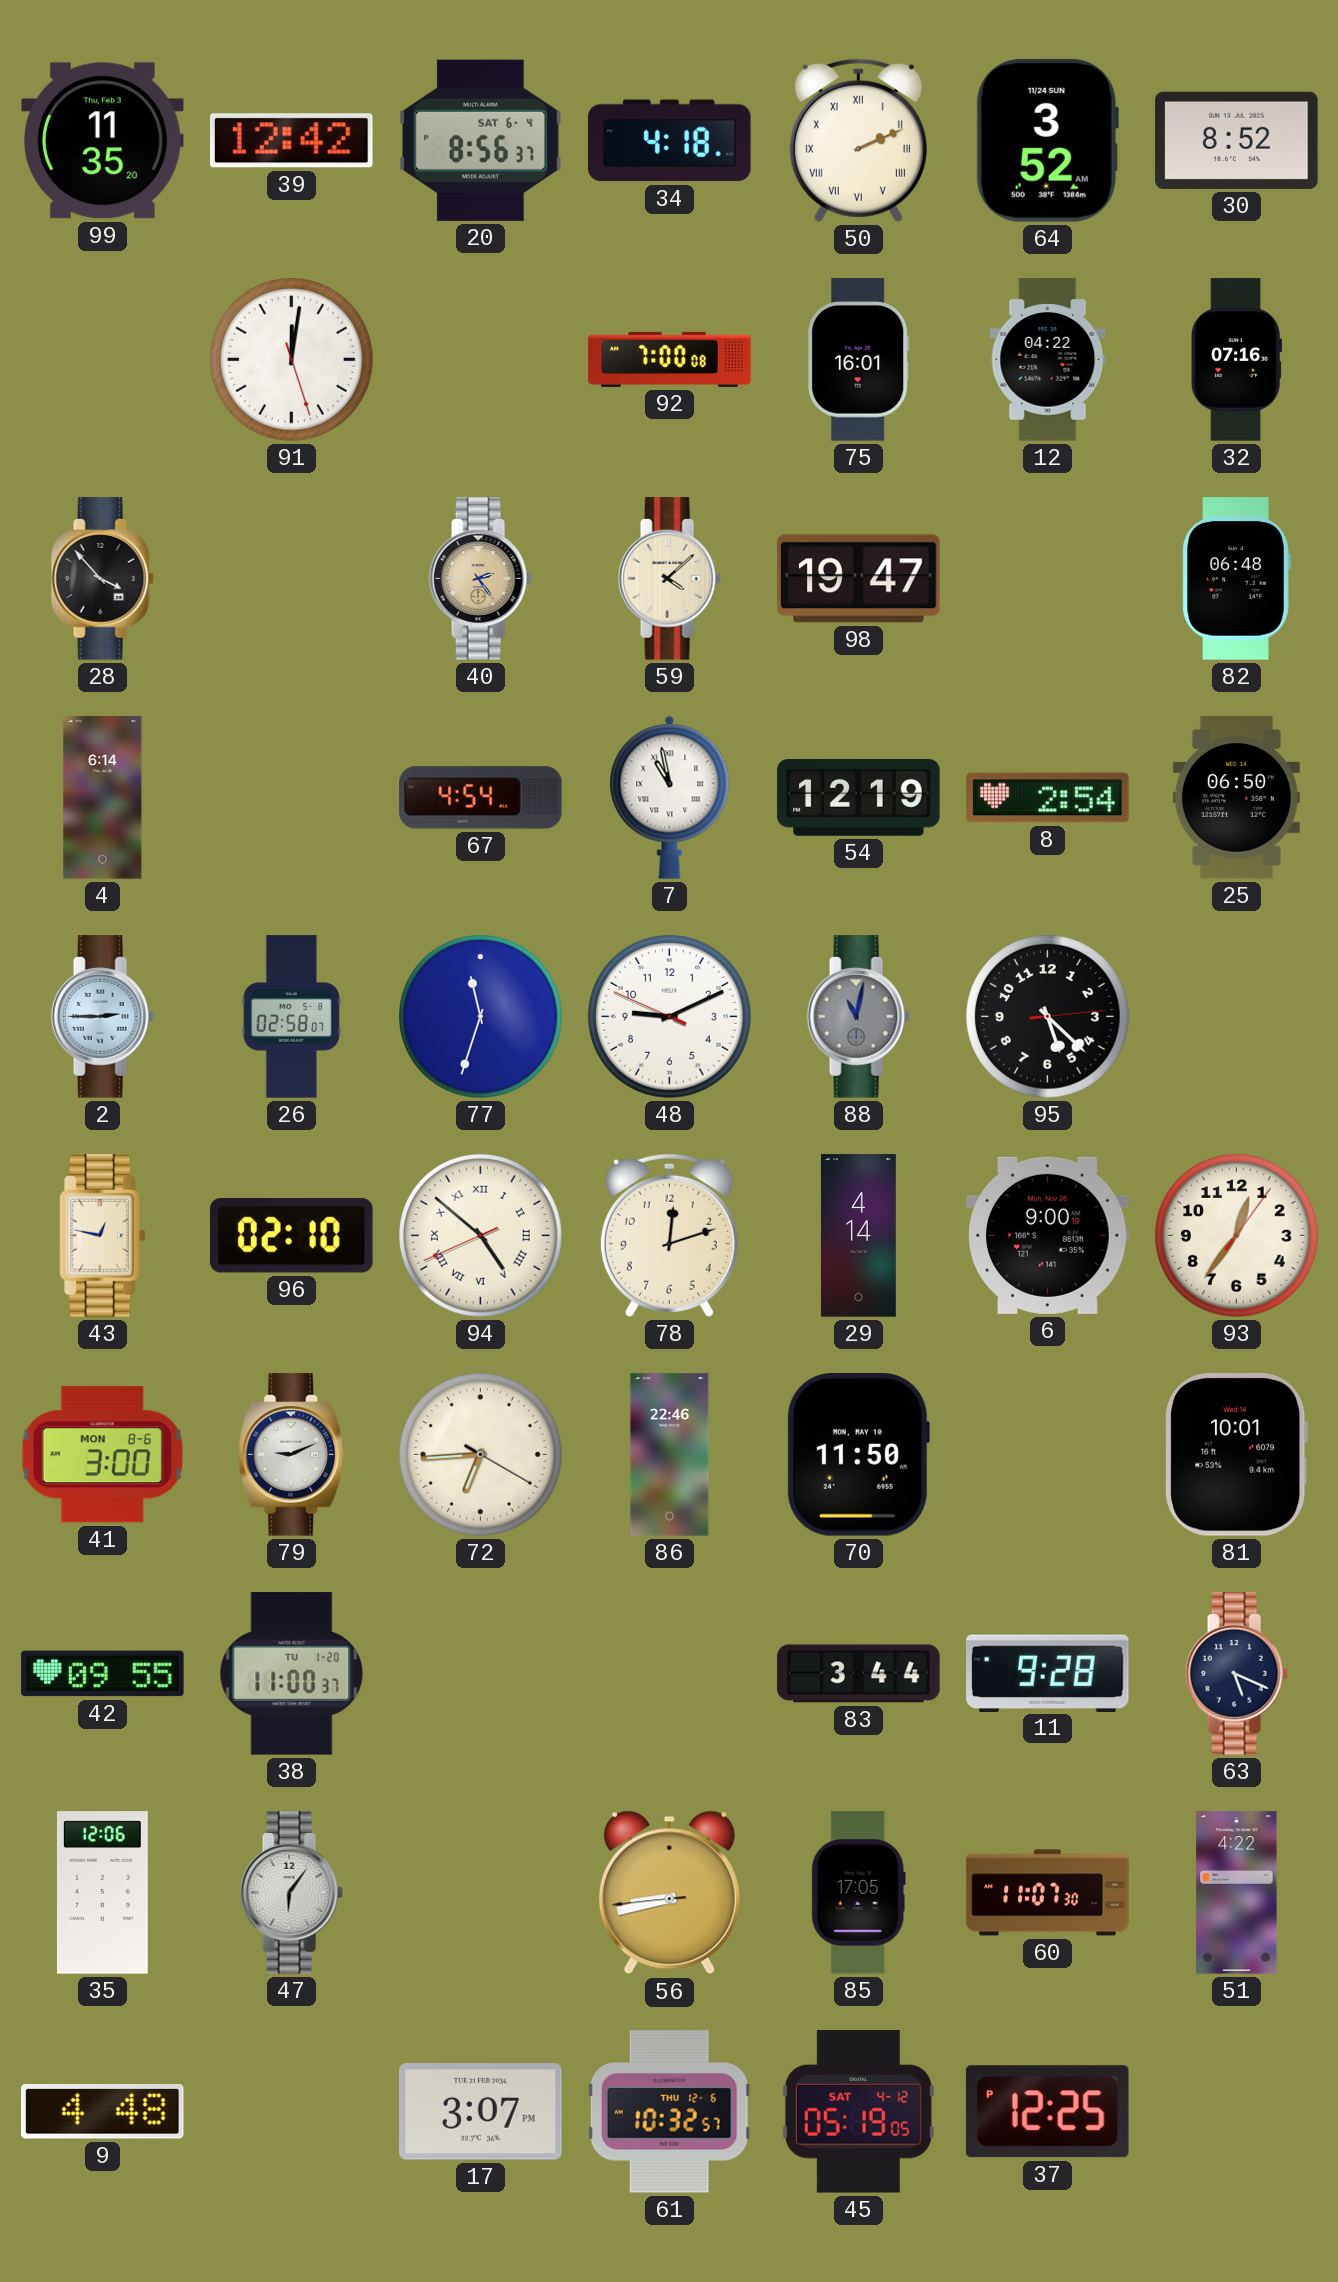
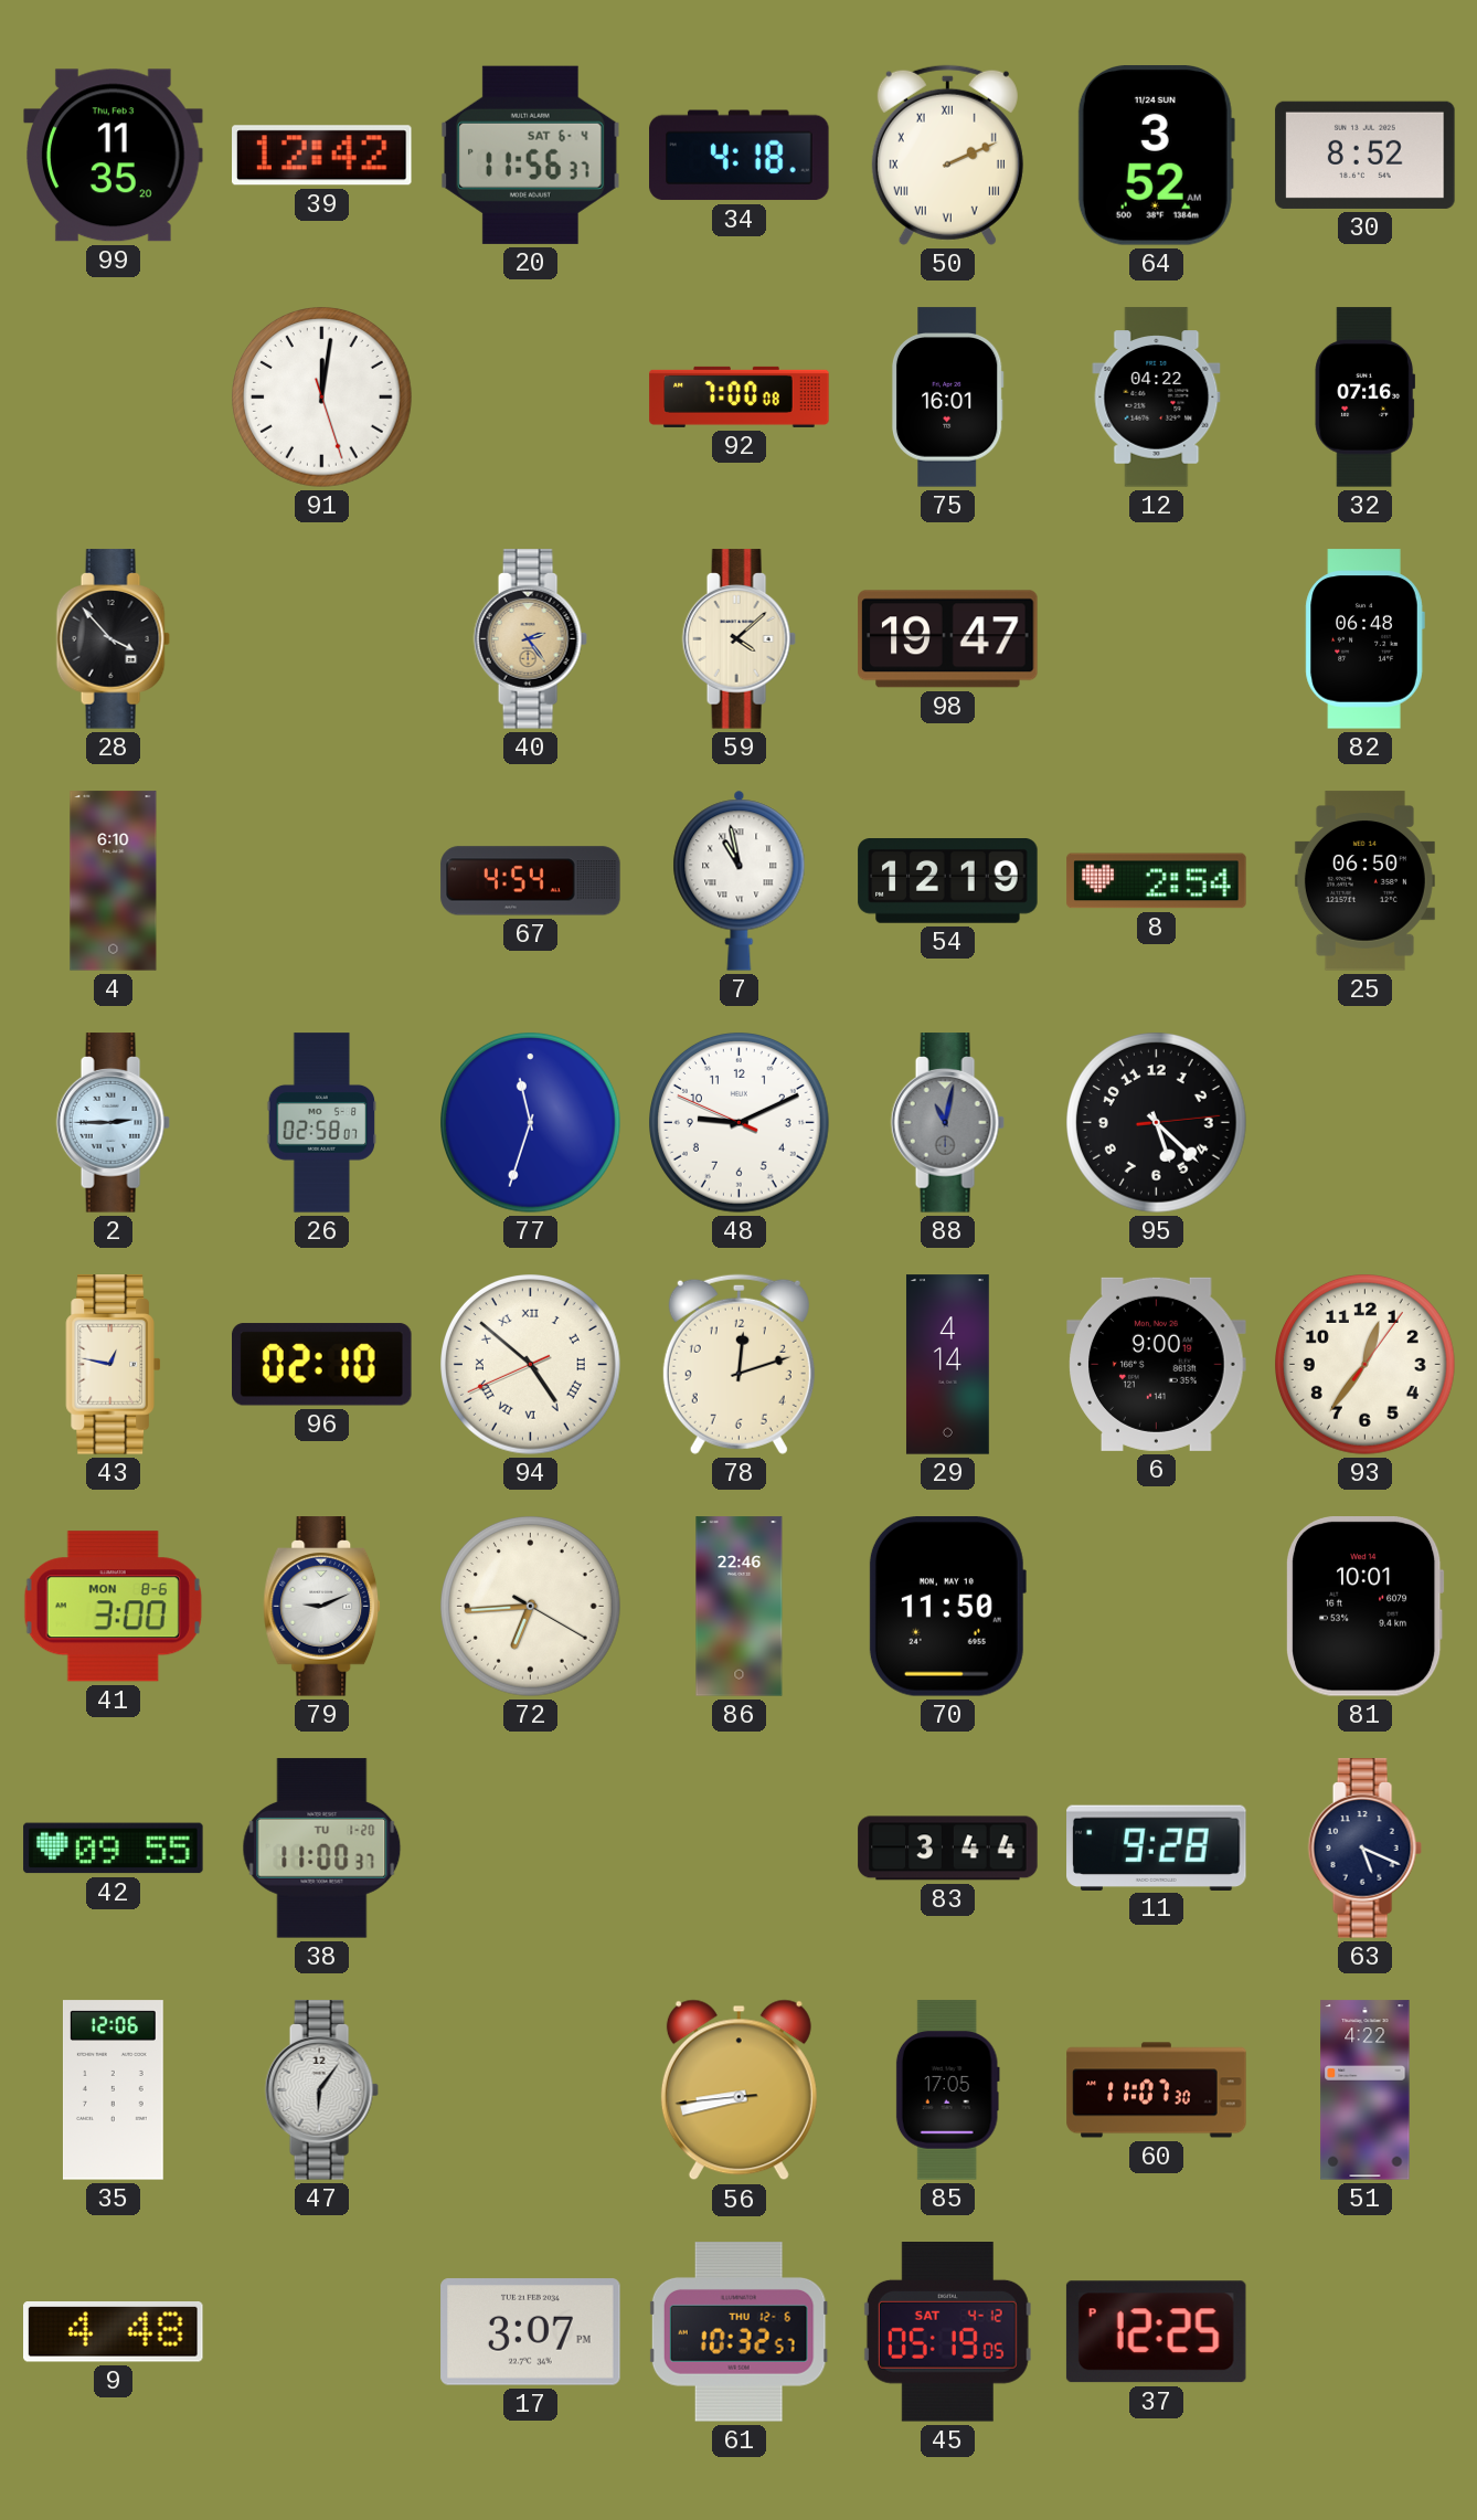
20: 8:56 -> 11:56
4: 6:14 -> 6:10
